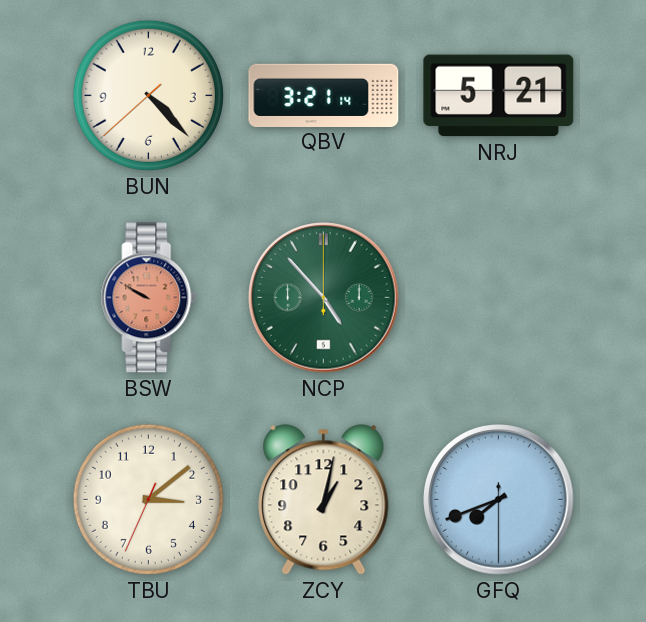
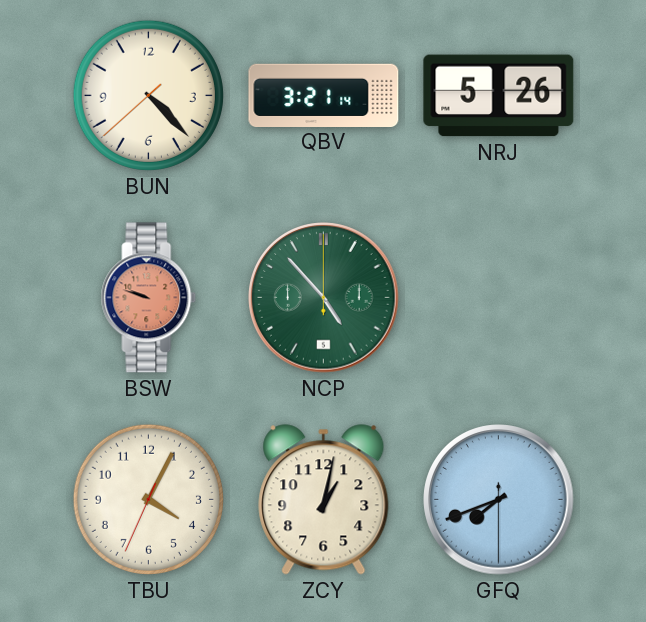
NRJ: 5:21 -> 5:26
BSW: 9:50 -> 9:48
TBU: 3:08 -> 4:04
